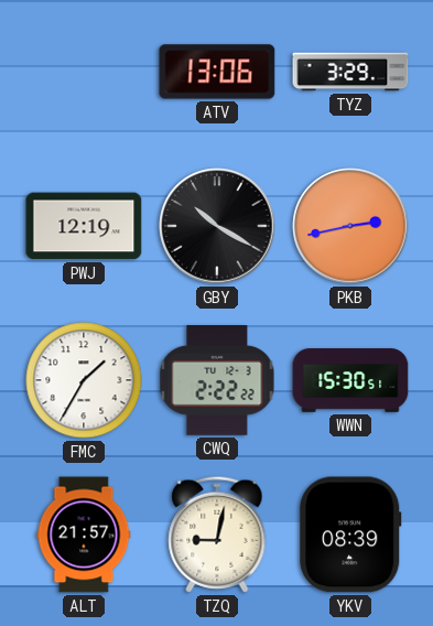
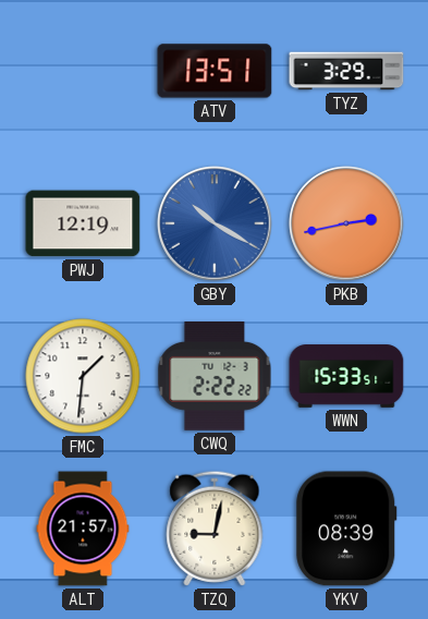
ATV: 13:06 -> 13:51
GBY dial: black -> blue
FMC: 1:35 -> 1:31
WWN: 15:30 -> 15:33
